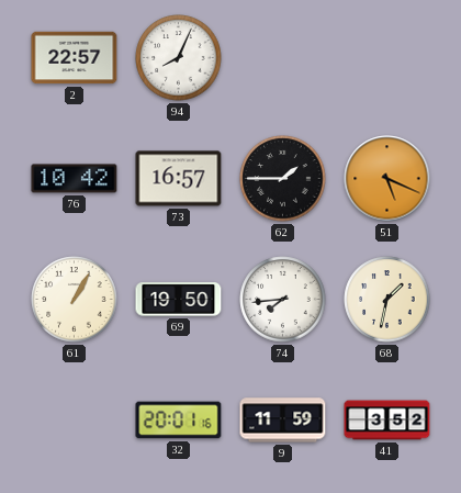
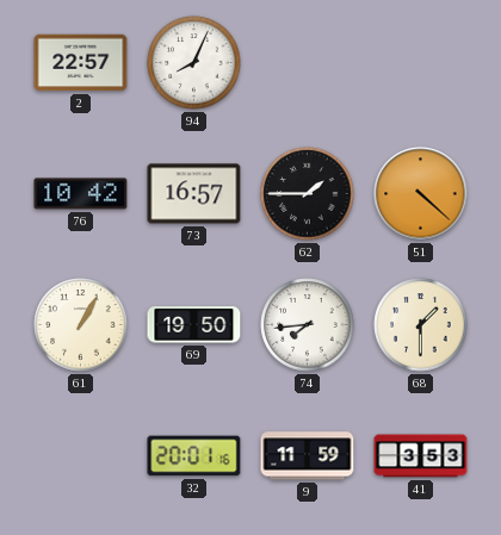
51: 5:19 -> 4:22
68: 1:32 -> 1:30
41: 3:52 -> 3:53
